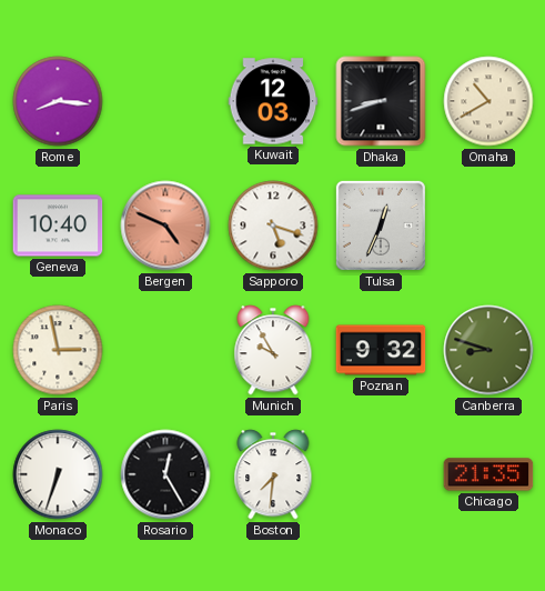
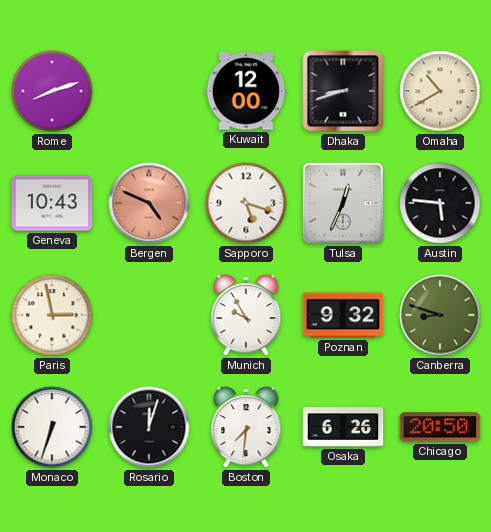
Rome: 8:16 -> 8:12
Kuwait: 12:03 -> 12:00
Geneva: 10:40 -> 10:43
Austin: none -> 5:46
Rosario: 12:25 -> 12:03
Osaka: none -> 6:26
Chicago: 21:35 -> 20:50
